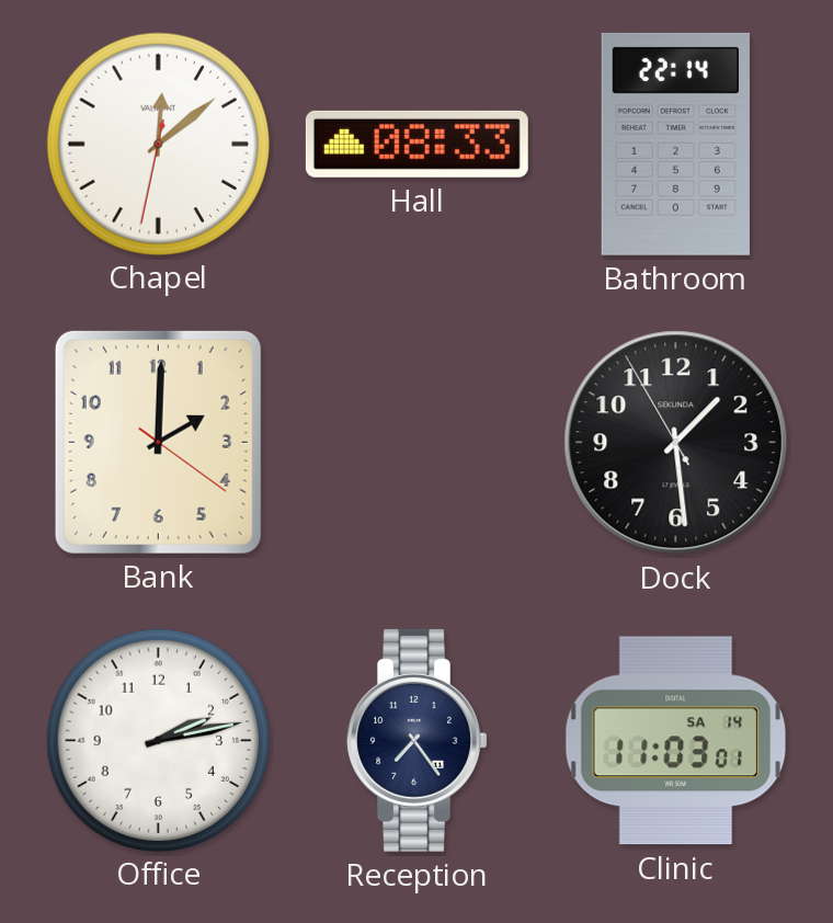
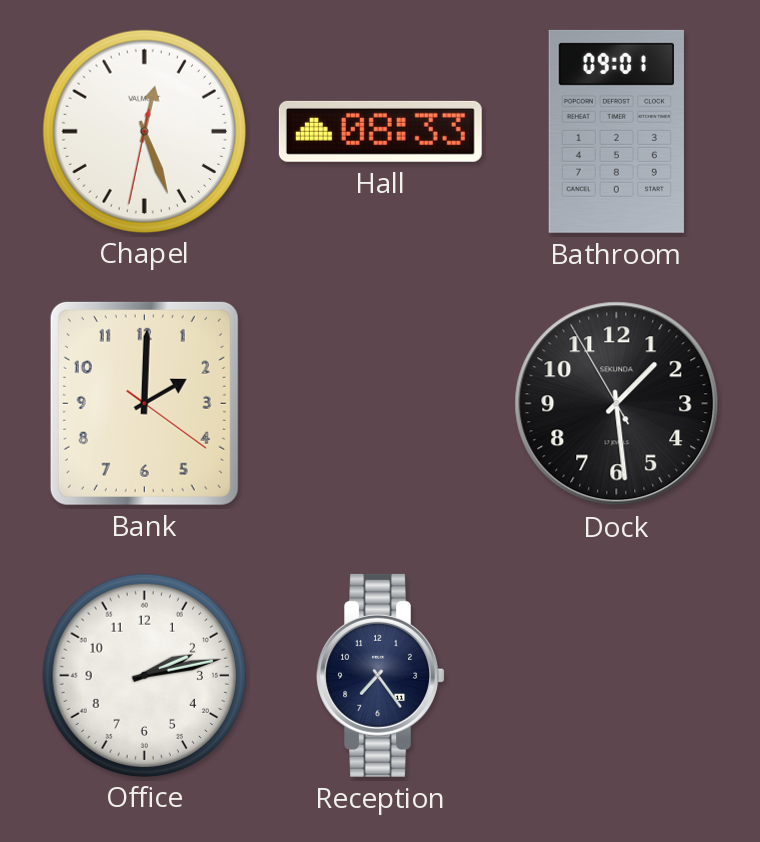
Chapel: 12:08 -> 12:26
Bathroom: 22:14 -> 09:01
Clinic: 11:03 -> none
